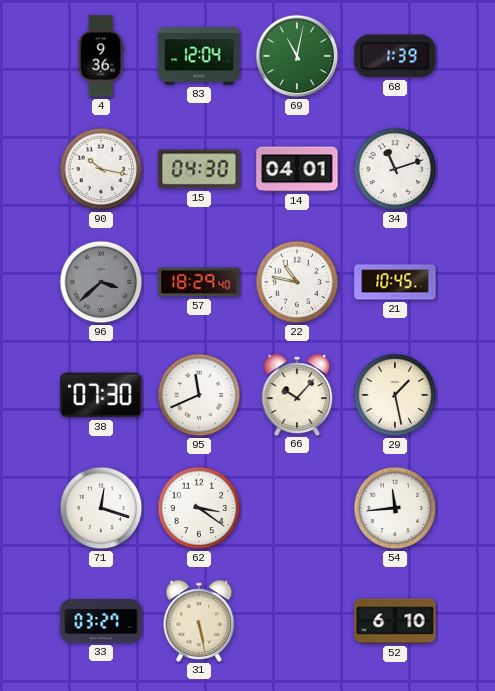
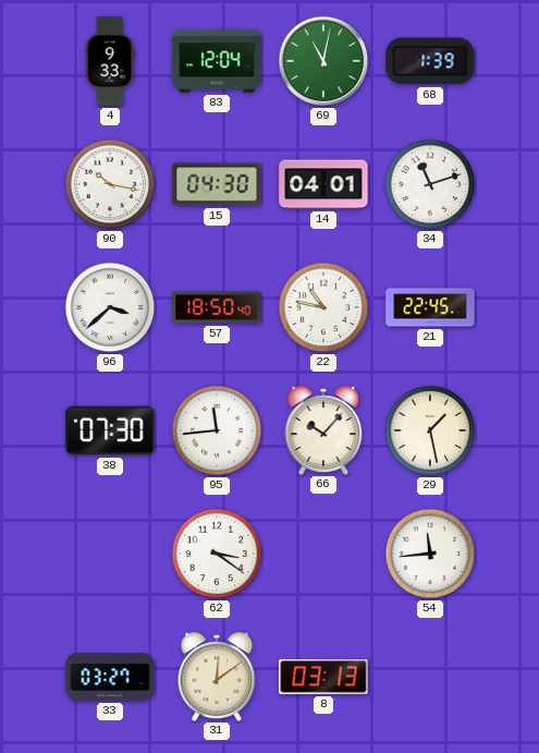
4: 9:36 -> 9:33
96 dial: grey -> white
57: 18:29 -> 18:50
21: 10:45 -> 22:45
95: 11:41 -> 11:44
71: 12:18 -> none
31: 5:28 -> 12:09
8: none -> 03:13
52: 6:10 -> none
